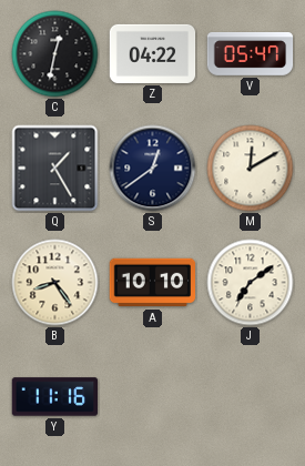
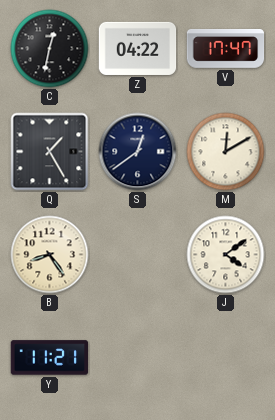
V: 05:47 -> 17:47
A: 10:10 -> none
J: 7:09 -> 4:09
Y: 11:16 -> 11:21
